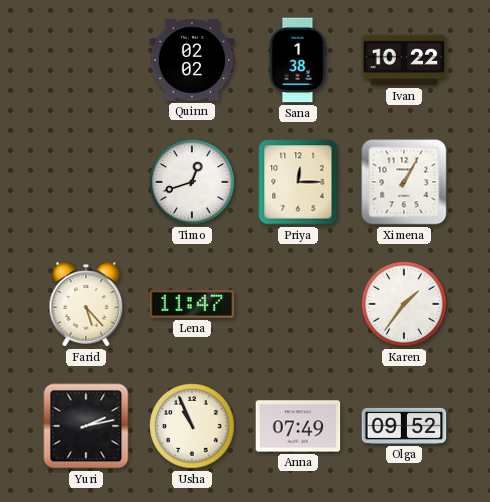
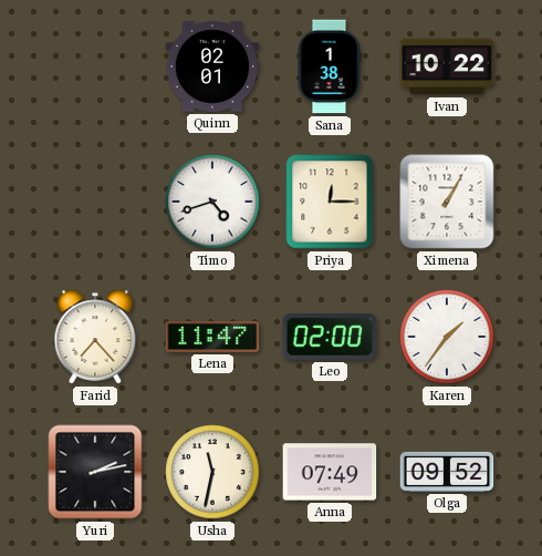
Quinn: 02:02 -> 02:01
Timo: 12:42 -> 4:42
Farid: 5:23 -> 7:23
Leo: none -> 02:00
Usha: 10:56 -> 11:32
